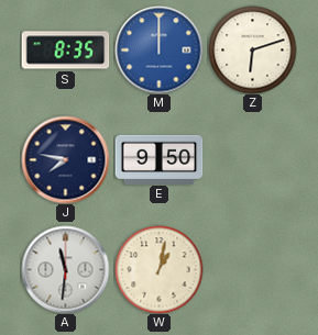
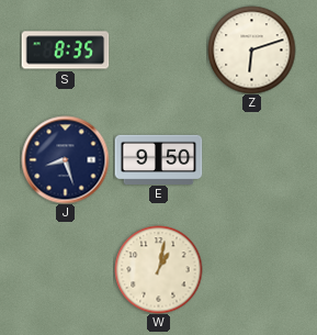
M: 12:00 -> none
J: 7:47 -> 8:27
A: 11:31 -> none
